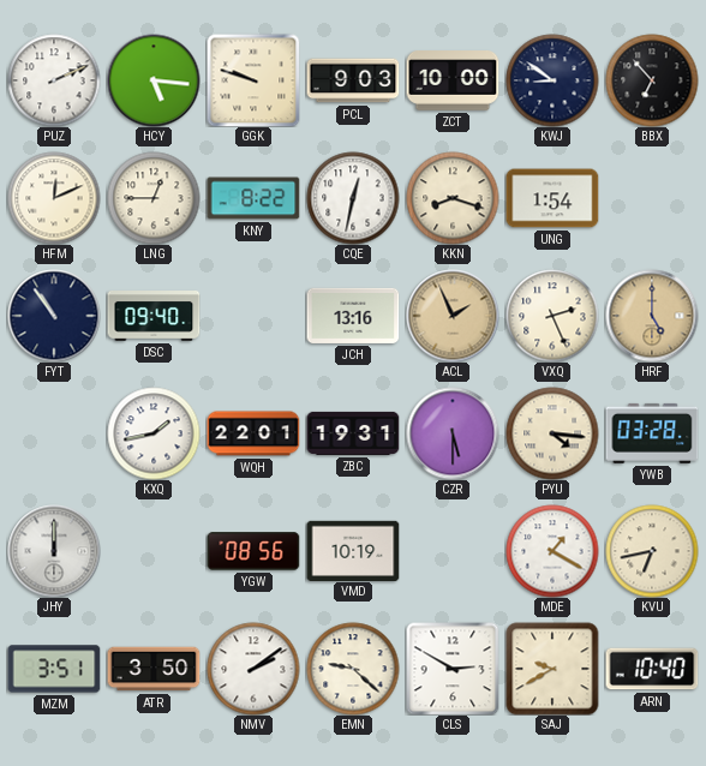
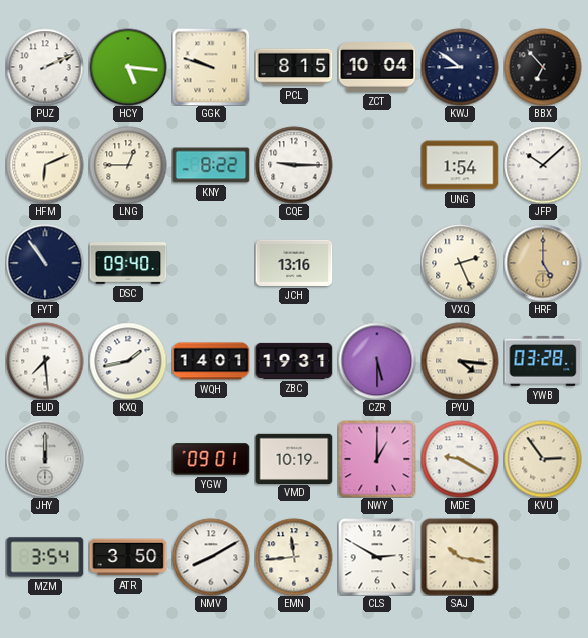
PCL: 9:03 -> 8:15
ZCT: 10:00 -> 10:04
HFM: 12:11 -> 6:11
CQE: 12:32 -> 9:15
KKN: 8:18 -> none
JFP: none -> 10:08
ACL: 1:56 -> none
EUD: none -> 7:29
WQH: 22:01 -> 14:01
YGW: 08:56 -> 09:01
NWY: none -> 1:00
MDE: 1:20 -> 9:20
KVU: 6:43 -> 2:54
MZM: 3:51 -> 3:54
NMV: 2:09 -> 8:10
EMN: 9:22 -> 11:44
SAJ: 9:40 -> 10:17
ARN: 10:40 -> none
